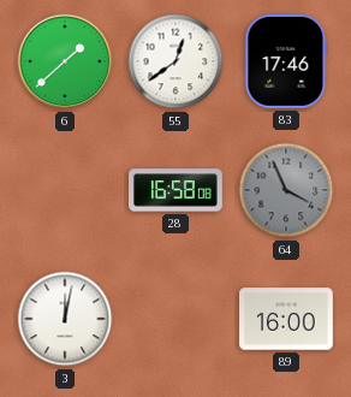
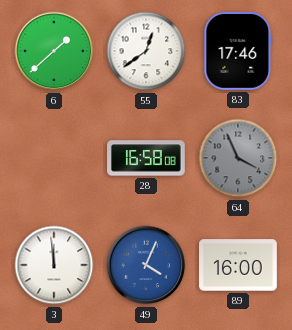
3: 12:02 -> 11:59
49: none -> 4:04
